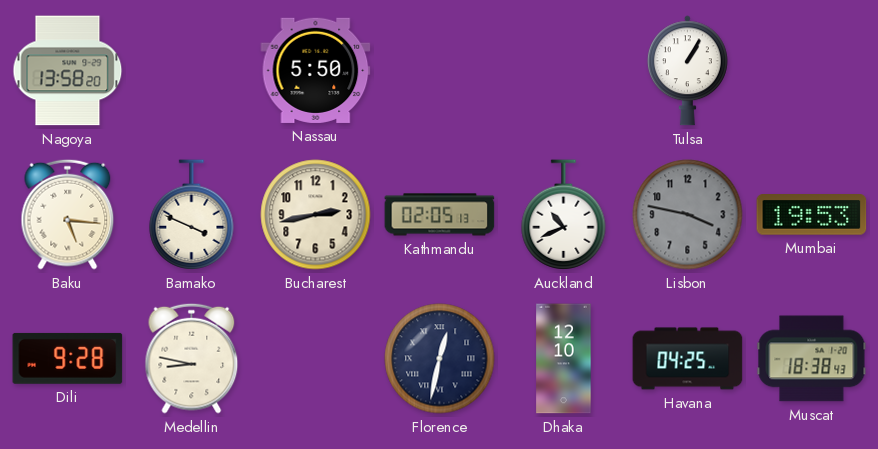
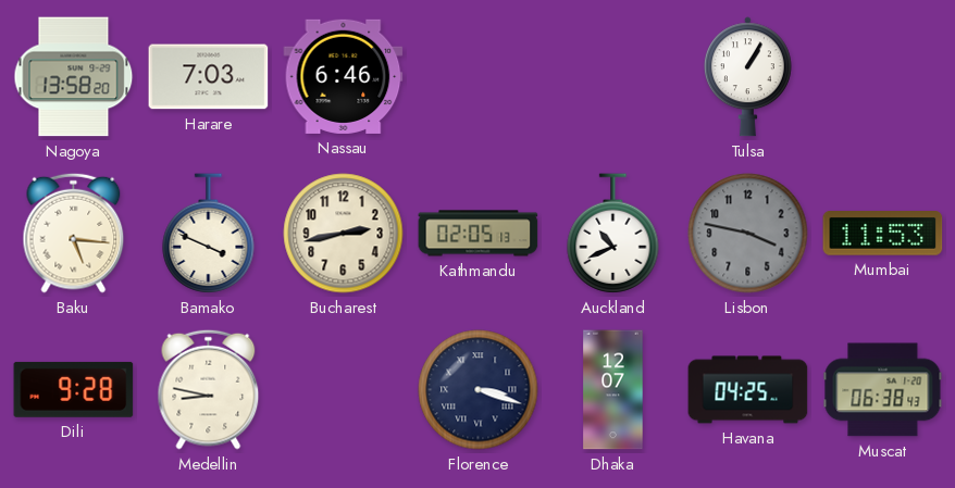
Harare: none -> 7:03
Nassau: 5:50 -> 6:46
Mumbai: 19:53 -> 11:53
Florence: 12:32 -> 3:18
Dhaka: 12:10 -> 12:07
Muscat: 18:38 -> 06:38
